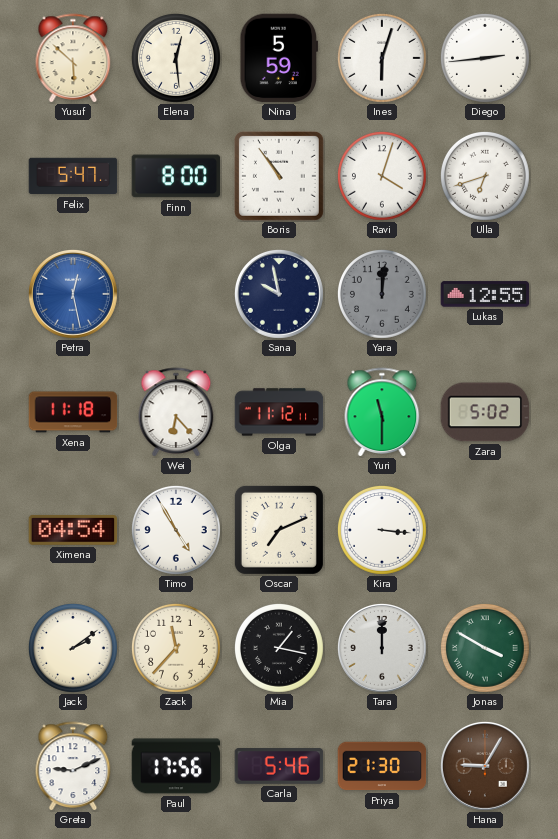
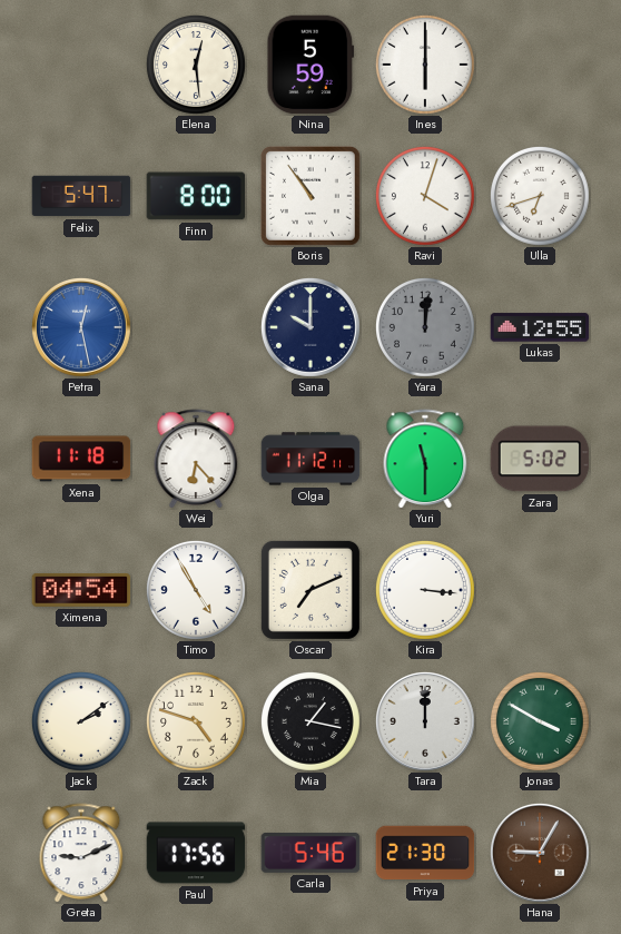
Yusuf: 5:52 -> none
Ines: 6:03 -> 6:00
Diego: 2:44 -> none
Sana: 9:58 -> 10:00
Zack: 11:37 -> 4:48
